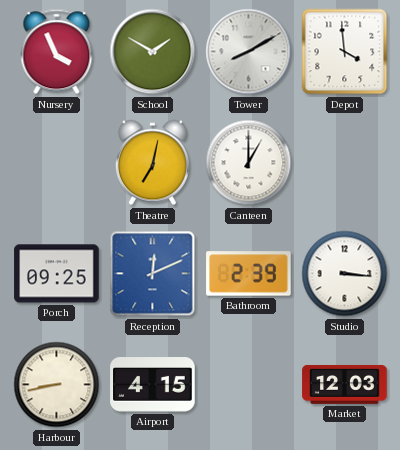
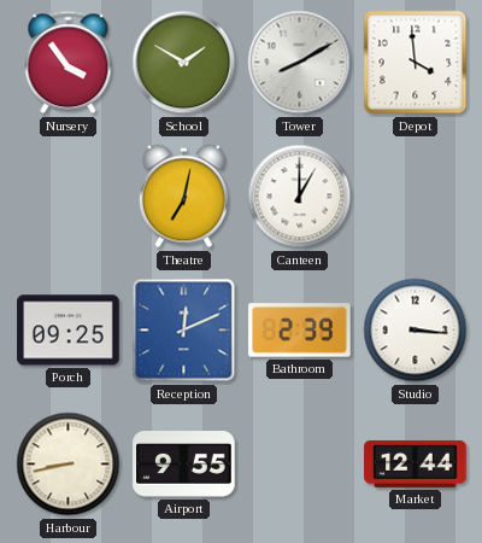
Nursery: 3:56 -> 3:54
Airport: 4:15 -> 9:55
Market: 12:03 -> 12:44
